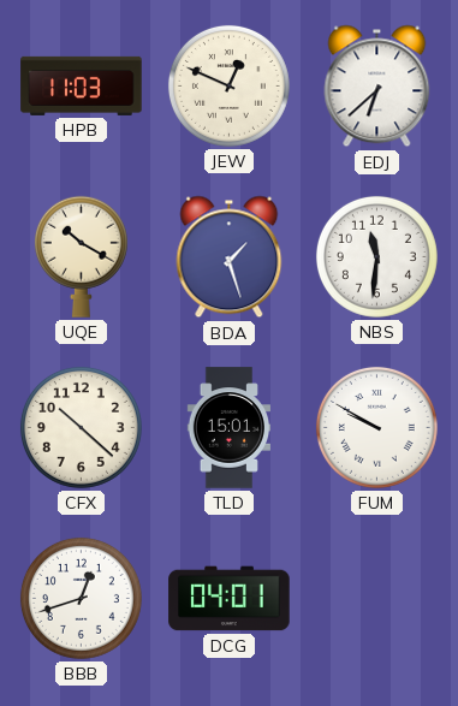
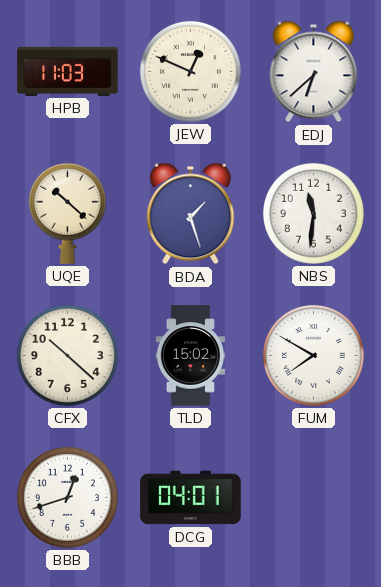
UQE: 10:20 -> 10:22
TLD: 15:01 -> 15:02
FUM: 9:50 -> 7:50
